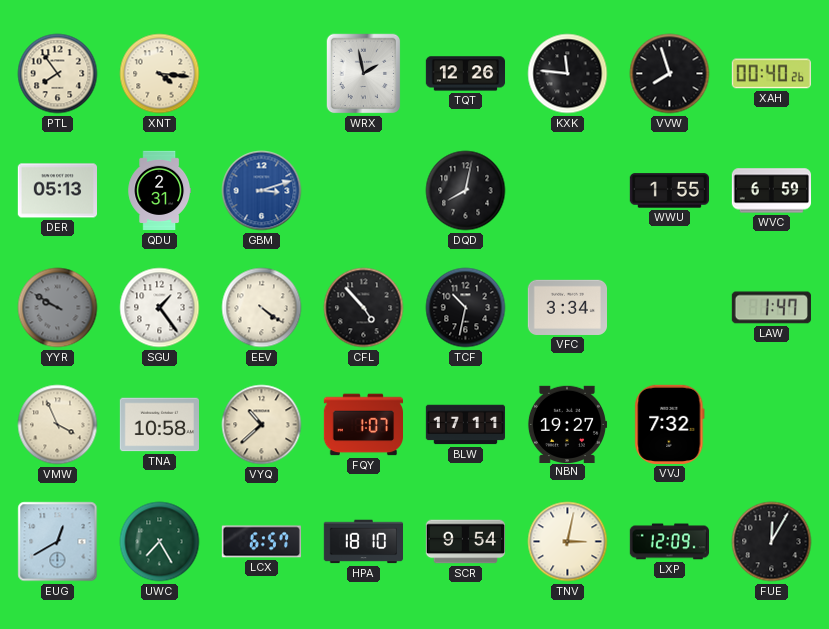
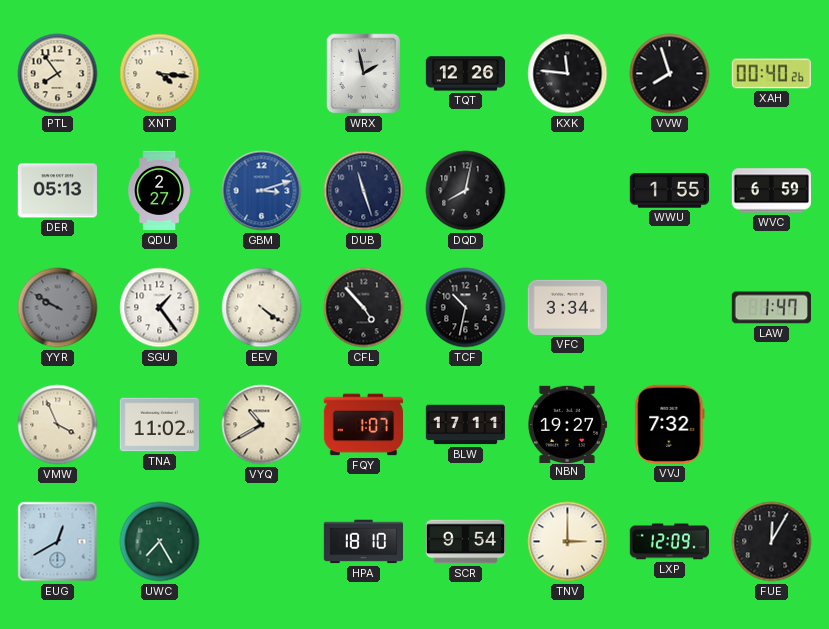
QDU: 2:31 -> 2:27
DUB: none -> 11:27
TNA: 10:58 -> 11:02
VYQ: 10:38 -> 10:40
LCX: 6:57 -> none
TNV: 3:02 -> 3:00
